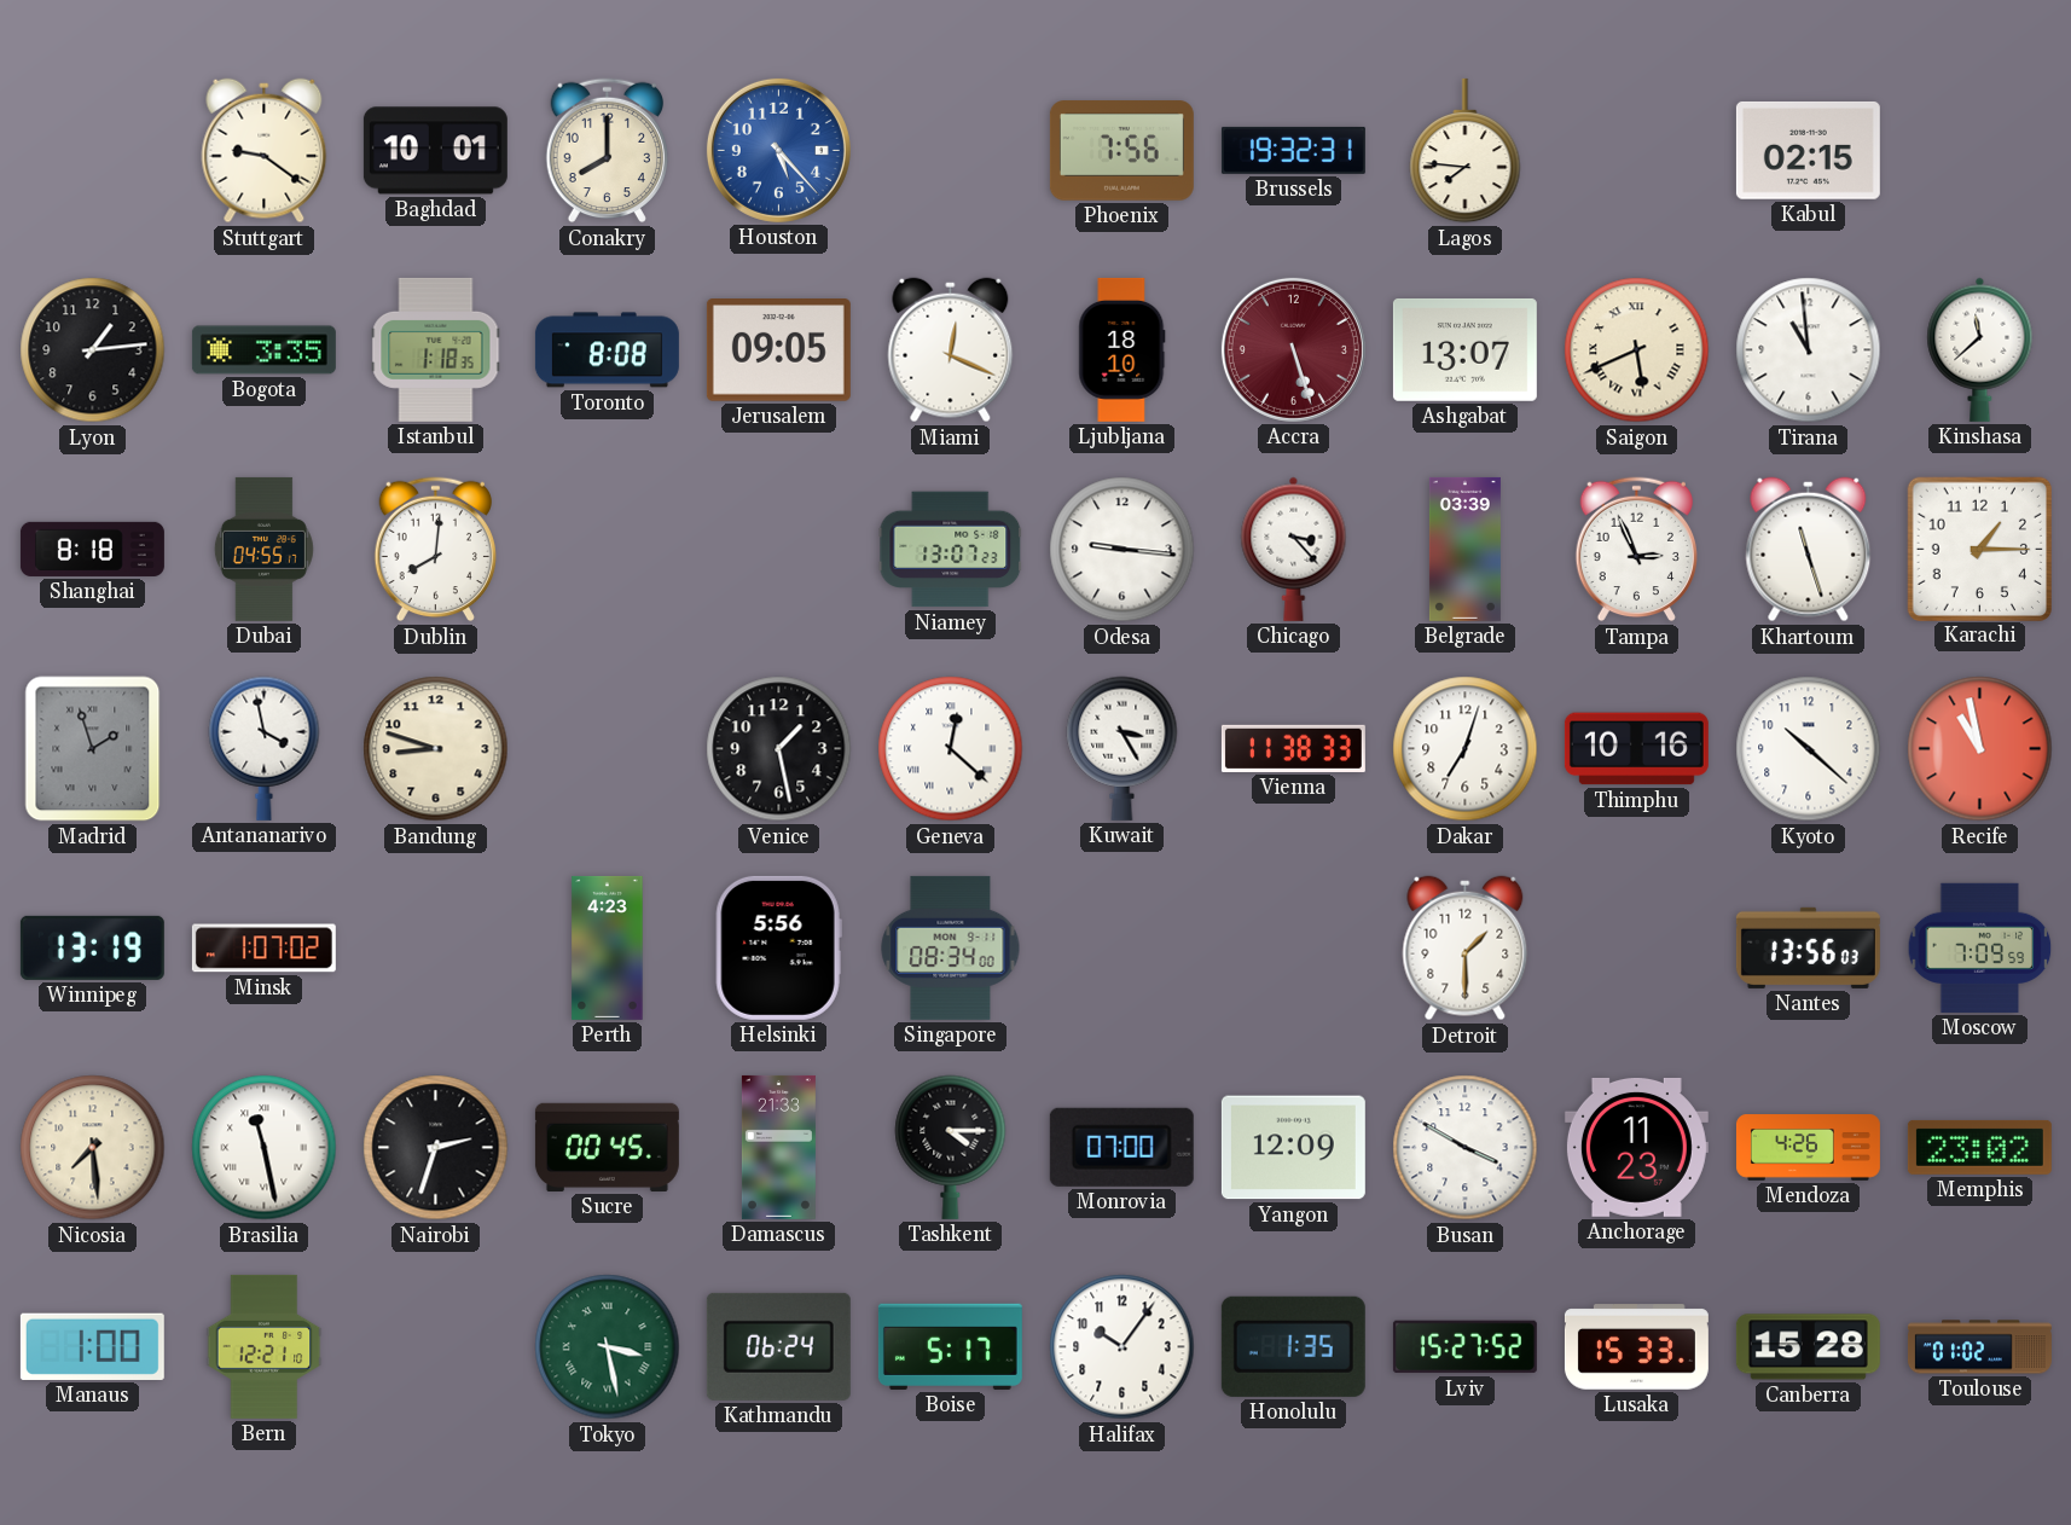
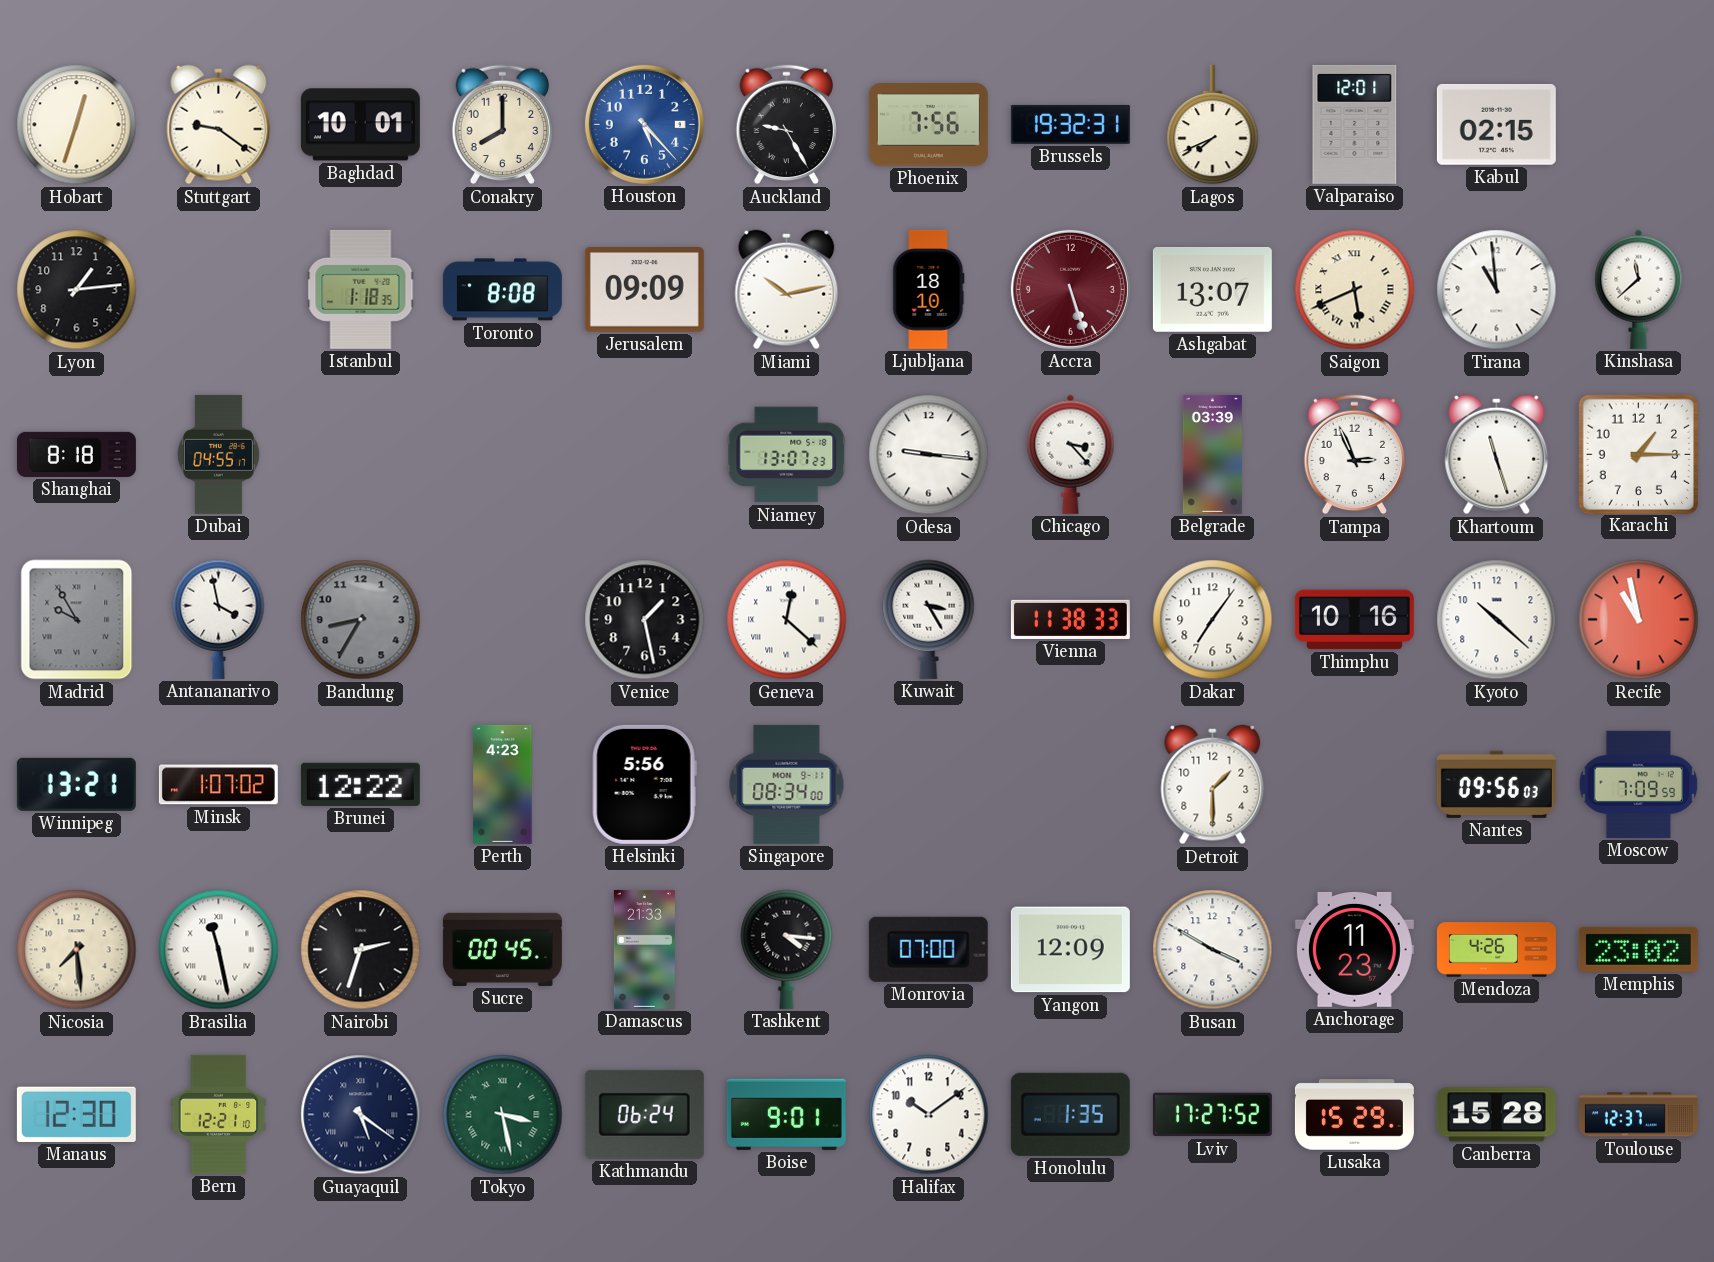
Hobart: none -> 12:33
Auckland: none -> 9:25
Lagos: 7:46 -> 7:41
Valparaiso: none -> 12:01
Bogota: 3:35 -> none
Jerusalem: 09:05 -> 09:09
Miami: 12:19 -> 10:13
Dublin: 8:01 -> none
Madrid: 1:57 -> 9:55
Bandung: 8:48 -> 8:35
Bandung dial: cream -> grey
Dakar: 7:03 -> 7:06
Winnipeg: 13:19 -> 13:21
Brunei: none -> 12:22
Nantes: 13:56 -> 09:56
Tashkent: 4:15 -> 4:16
Manaus: 1:00 -> 12:30
Guayaquil: none -> 5:21
Boise: 5:17 -> 9:01
Halifax: 10:06 -> 10:09
Lviv: 15:27 -> 17:27
Lusaka: 15:33 -> 15:29
Toulouse: 01:02 -> 12:37
